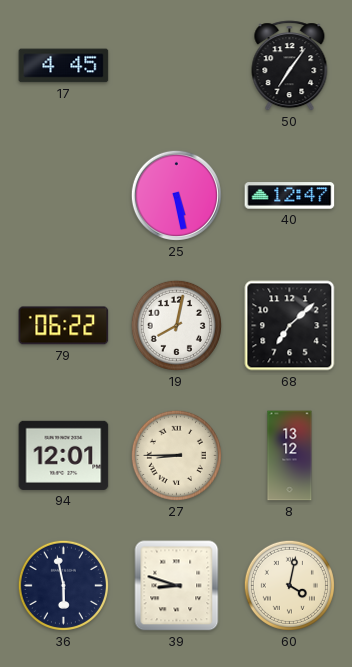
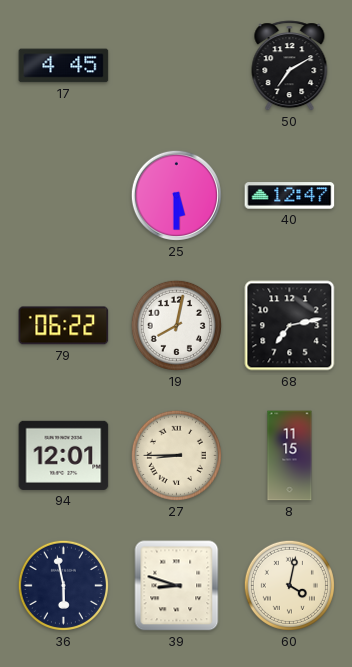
50: 7:06 -> 7:10
25: 5:28 -> 5:30
68: 7:08 -> 7:13
8: 13:12 -> 11:15
